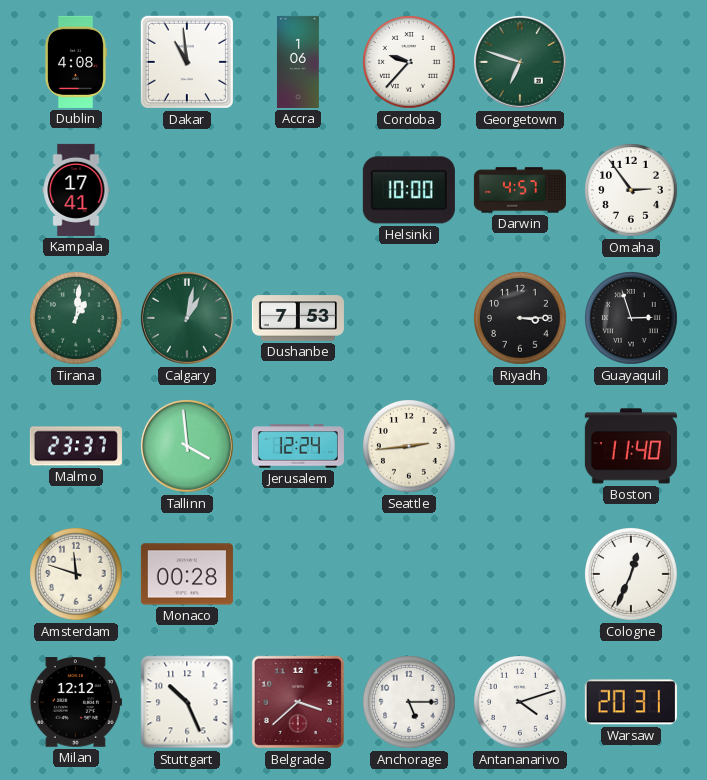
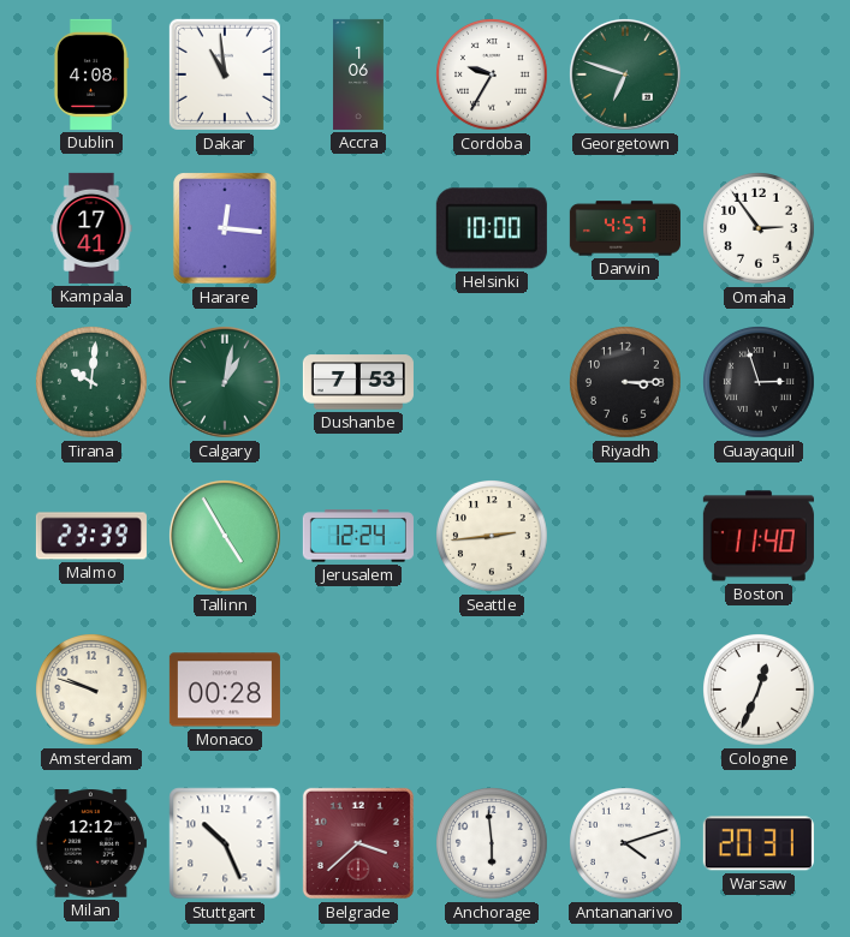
Cordoba: 9:37 -> 9:35
Harare: none -> 12:16
Tirana: 1:01 -> 10:01
Malmo: 23:37 -> 23:39
Tallinn: 3:59 -> 4:55
Amsterdam: 11:48 -> 9:48
Anchorage: 5:15 -> 5:59
